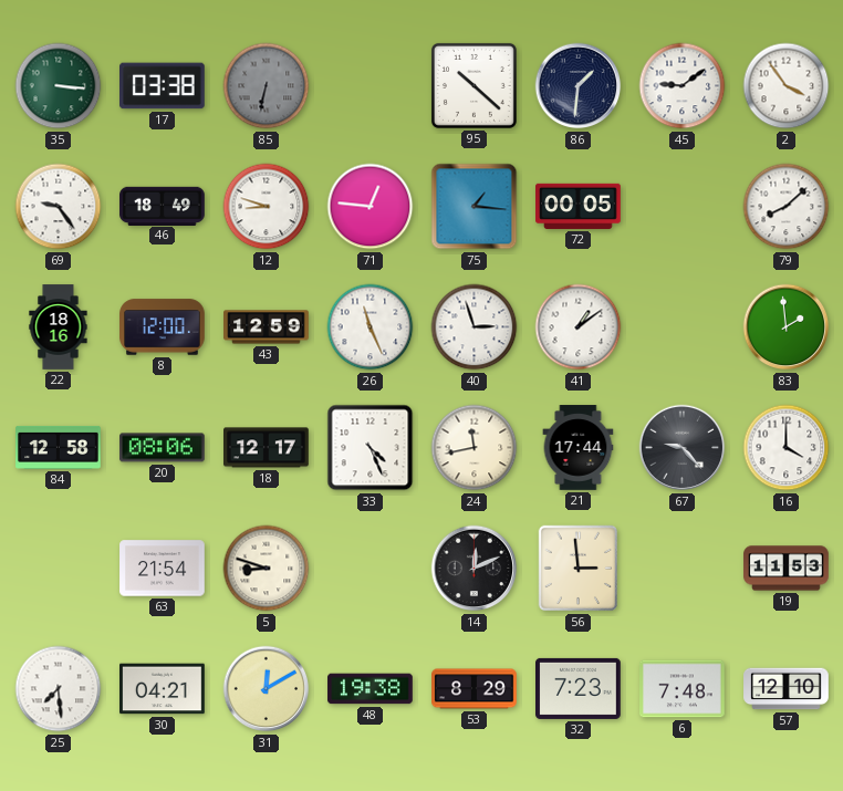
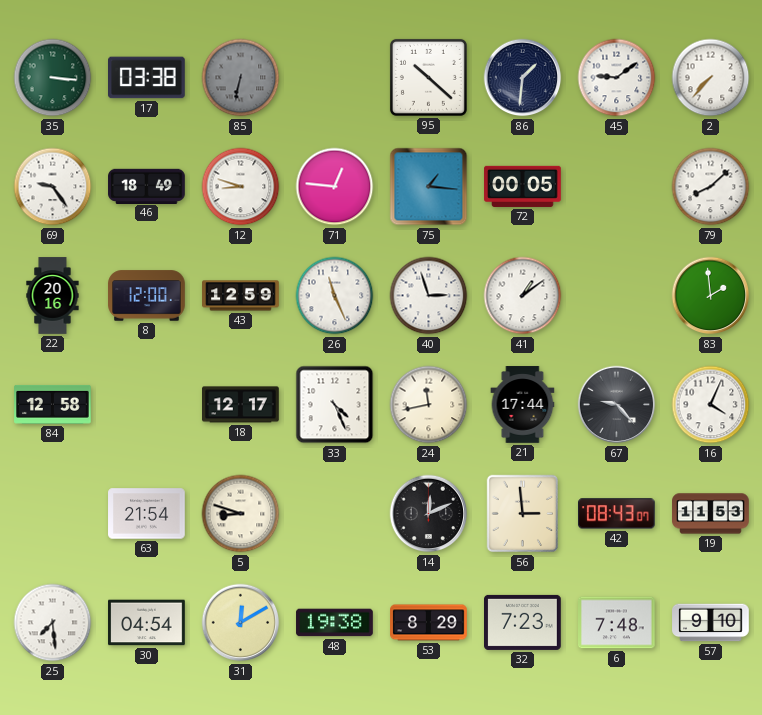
2: 3:54 -> 7:37
22: 18:16 -> 20:16
20: 08:06 -> none
16: 4:00 -> 4:04
42: none -> 08:43
30: 04:21 -> 04:54
57: 12:10 -> 9:10
